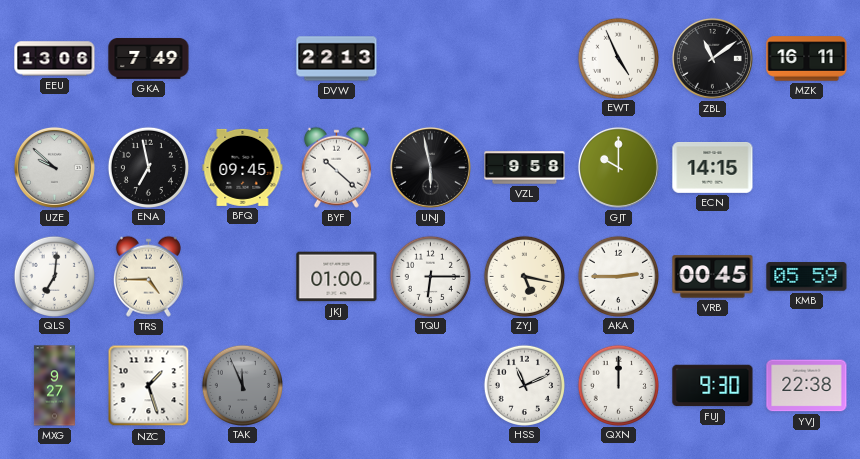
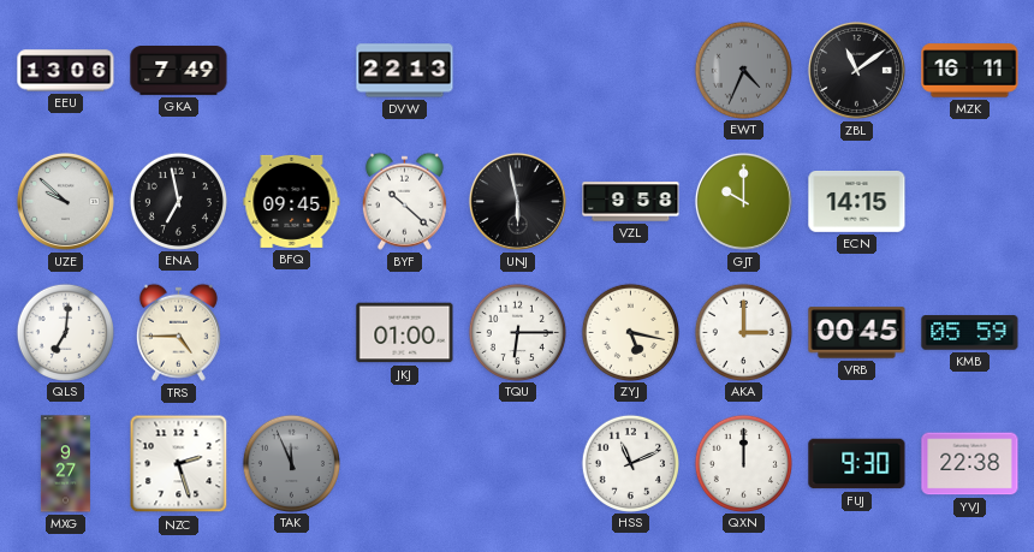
EWT: 4:56 -> 4:34
EWT dial: white -> grey
AKA: 2:45 -> 3:00
NZC: 1:27 -> 2:27
